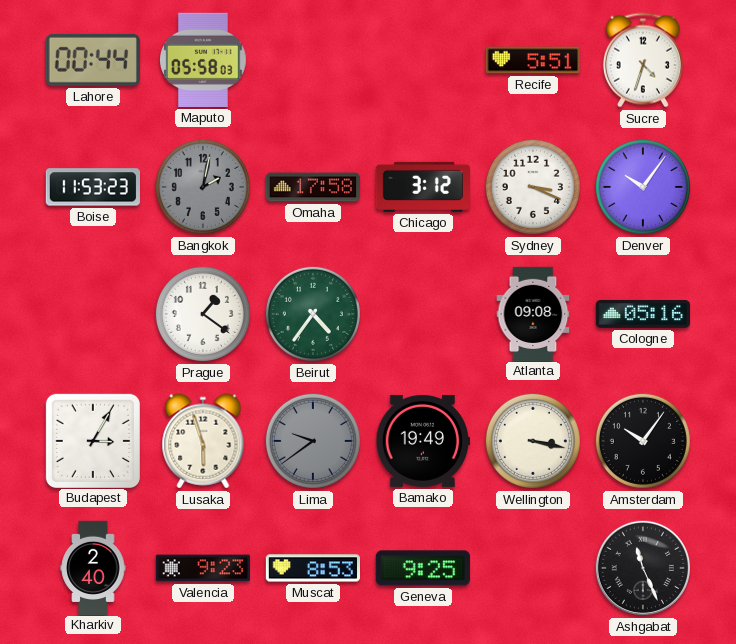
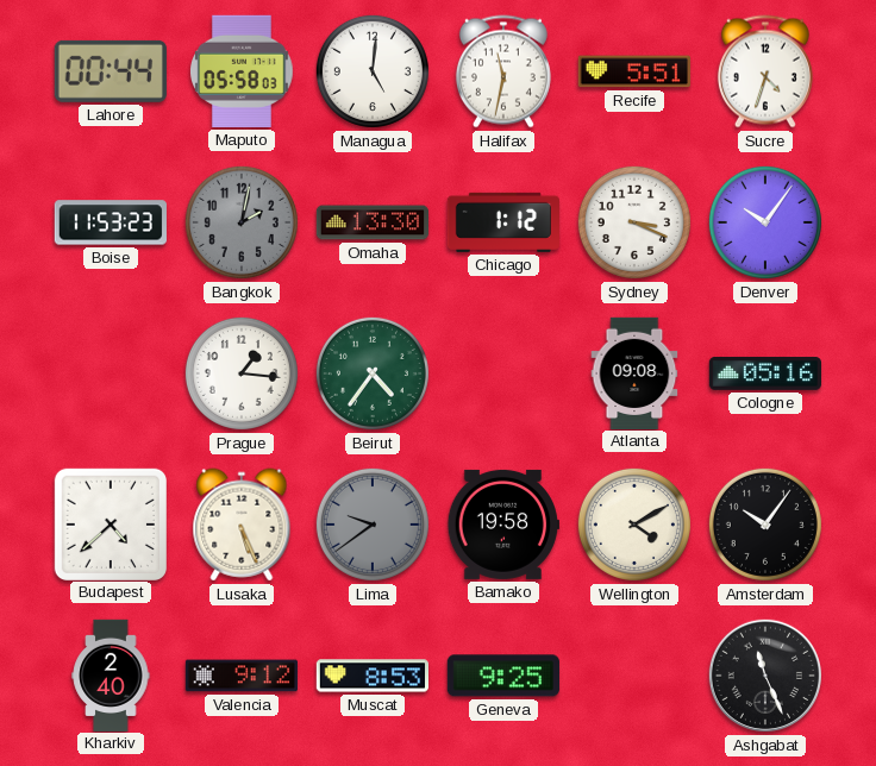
Managua: none -> 5:01
Halifax: none -> 11:32
Omaha: 17:58 -> 13:30
Chicago: 3:12 -> 1:12
Prague: 1:21 -> 1:16
Budapest: 3:05 -> 4:38
Lusaka: 5:57 -> 5:26
Bamako: 19:49 -> 19:58
Wellington: 3:17 -> 4:10
Valencia: 9:23 -> 9:12
